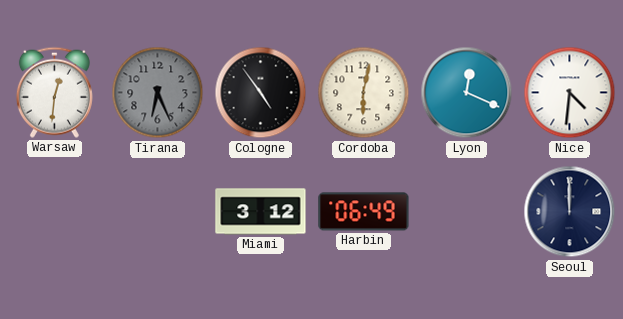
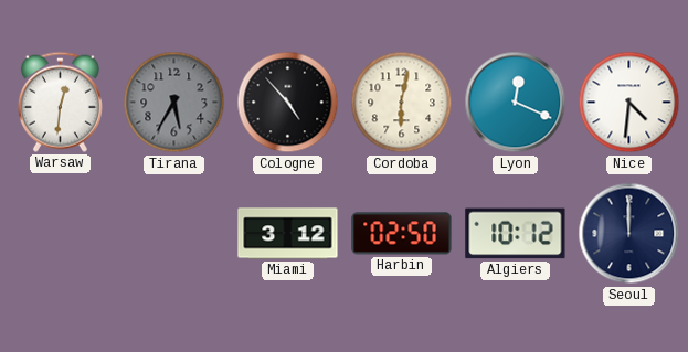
Tirana: 6:26 -> 5:35
Cologne: 4:54 -> 4:53
Harbin: 06:49 -> 02:50
Algiers: none -> 10:12
